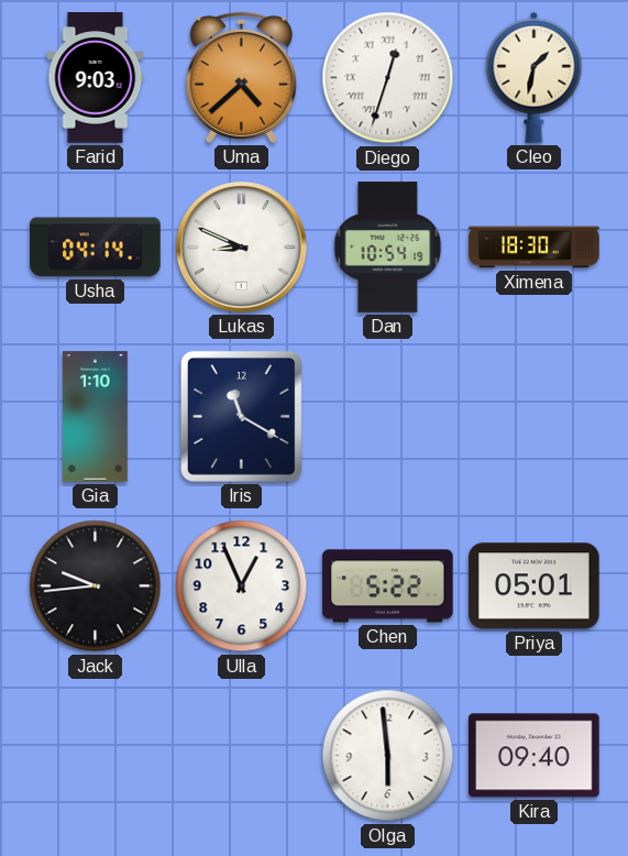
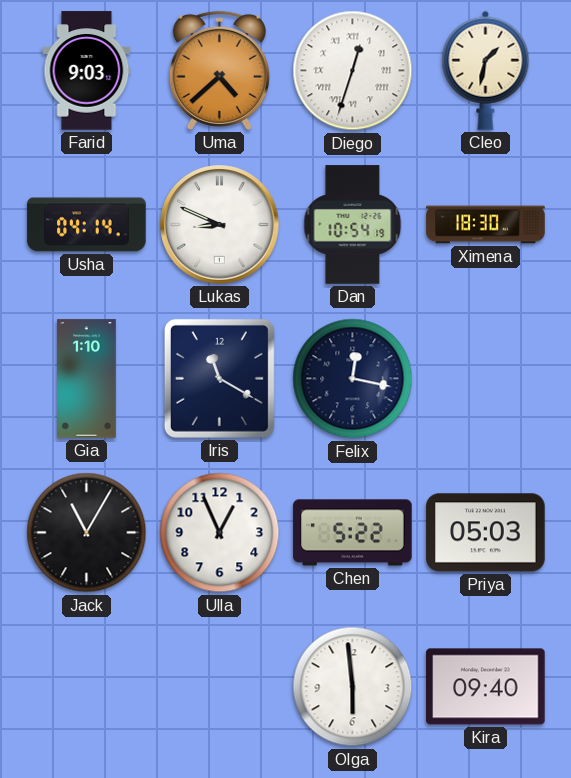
Felix: none -> 12:17
Jack: 9:44 -> 11:05
Priya: 05:01 -> 05:03
